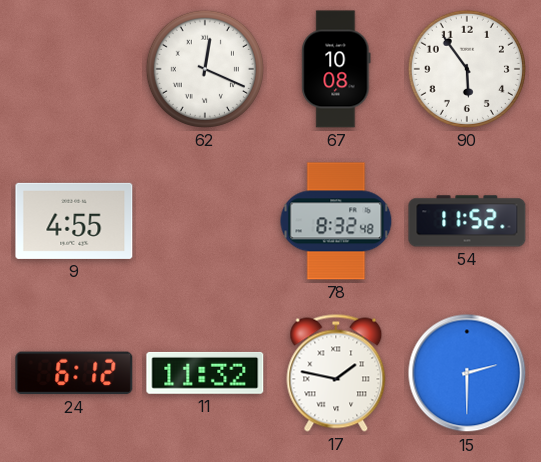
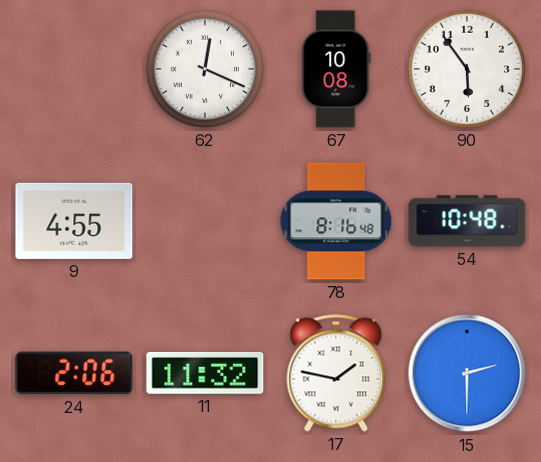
78: 8:32 -> 8:16
54: 11:52 -> 10:48
24: 6:12 -> 2:06
